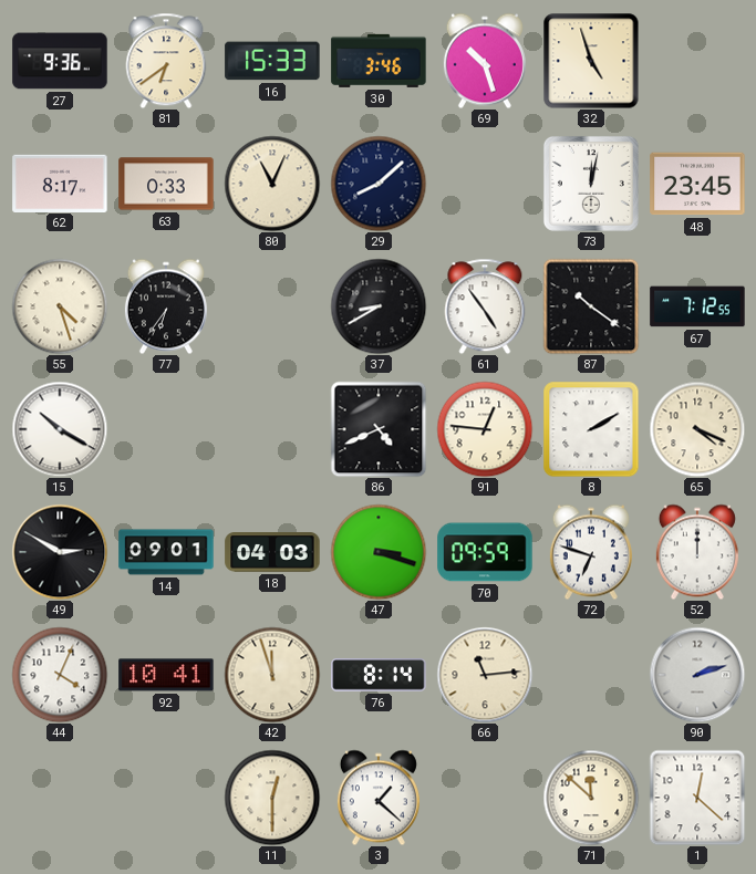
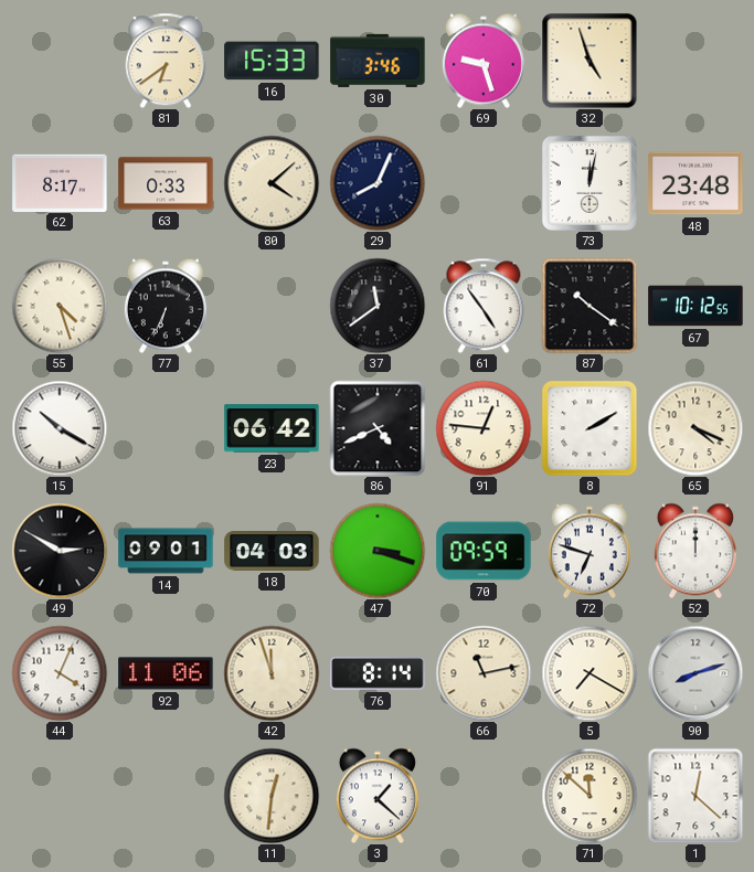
27: 9:36 -> none
69: 10:27 -> 9:27
80: 11:04 -> 4:08
29: 8:08 -> 8:04
48: 23:45 -> 23:48
77: 6:36 -> 6:34
37: 8:40 -> 11:39
67: 7:12 -> 10:12
23: none -> 06:42
92: 10:41 -> 11:06
66: 11:14 -> 11:13
5: none -> 7:20
90: 2:12 -> 8:12
11: 12:30 -> 12:31
